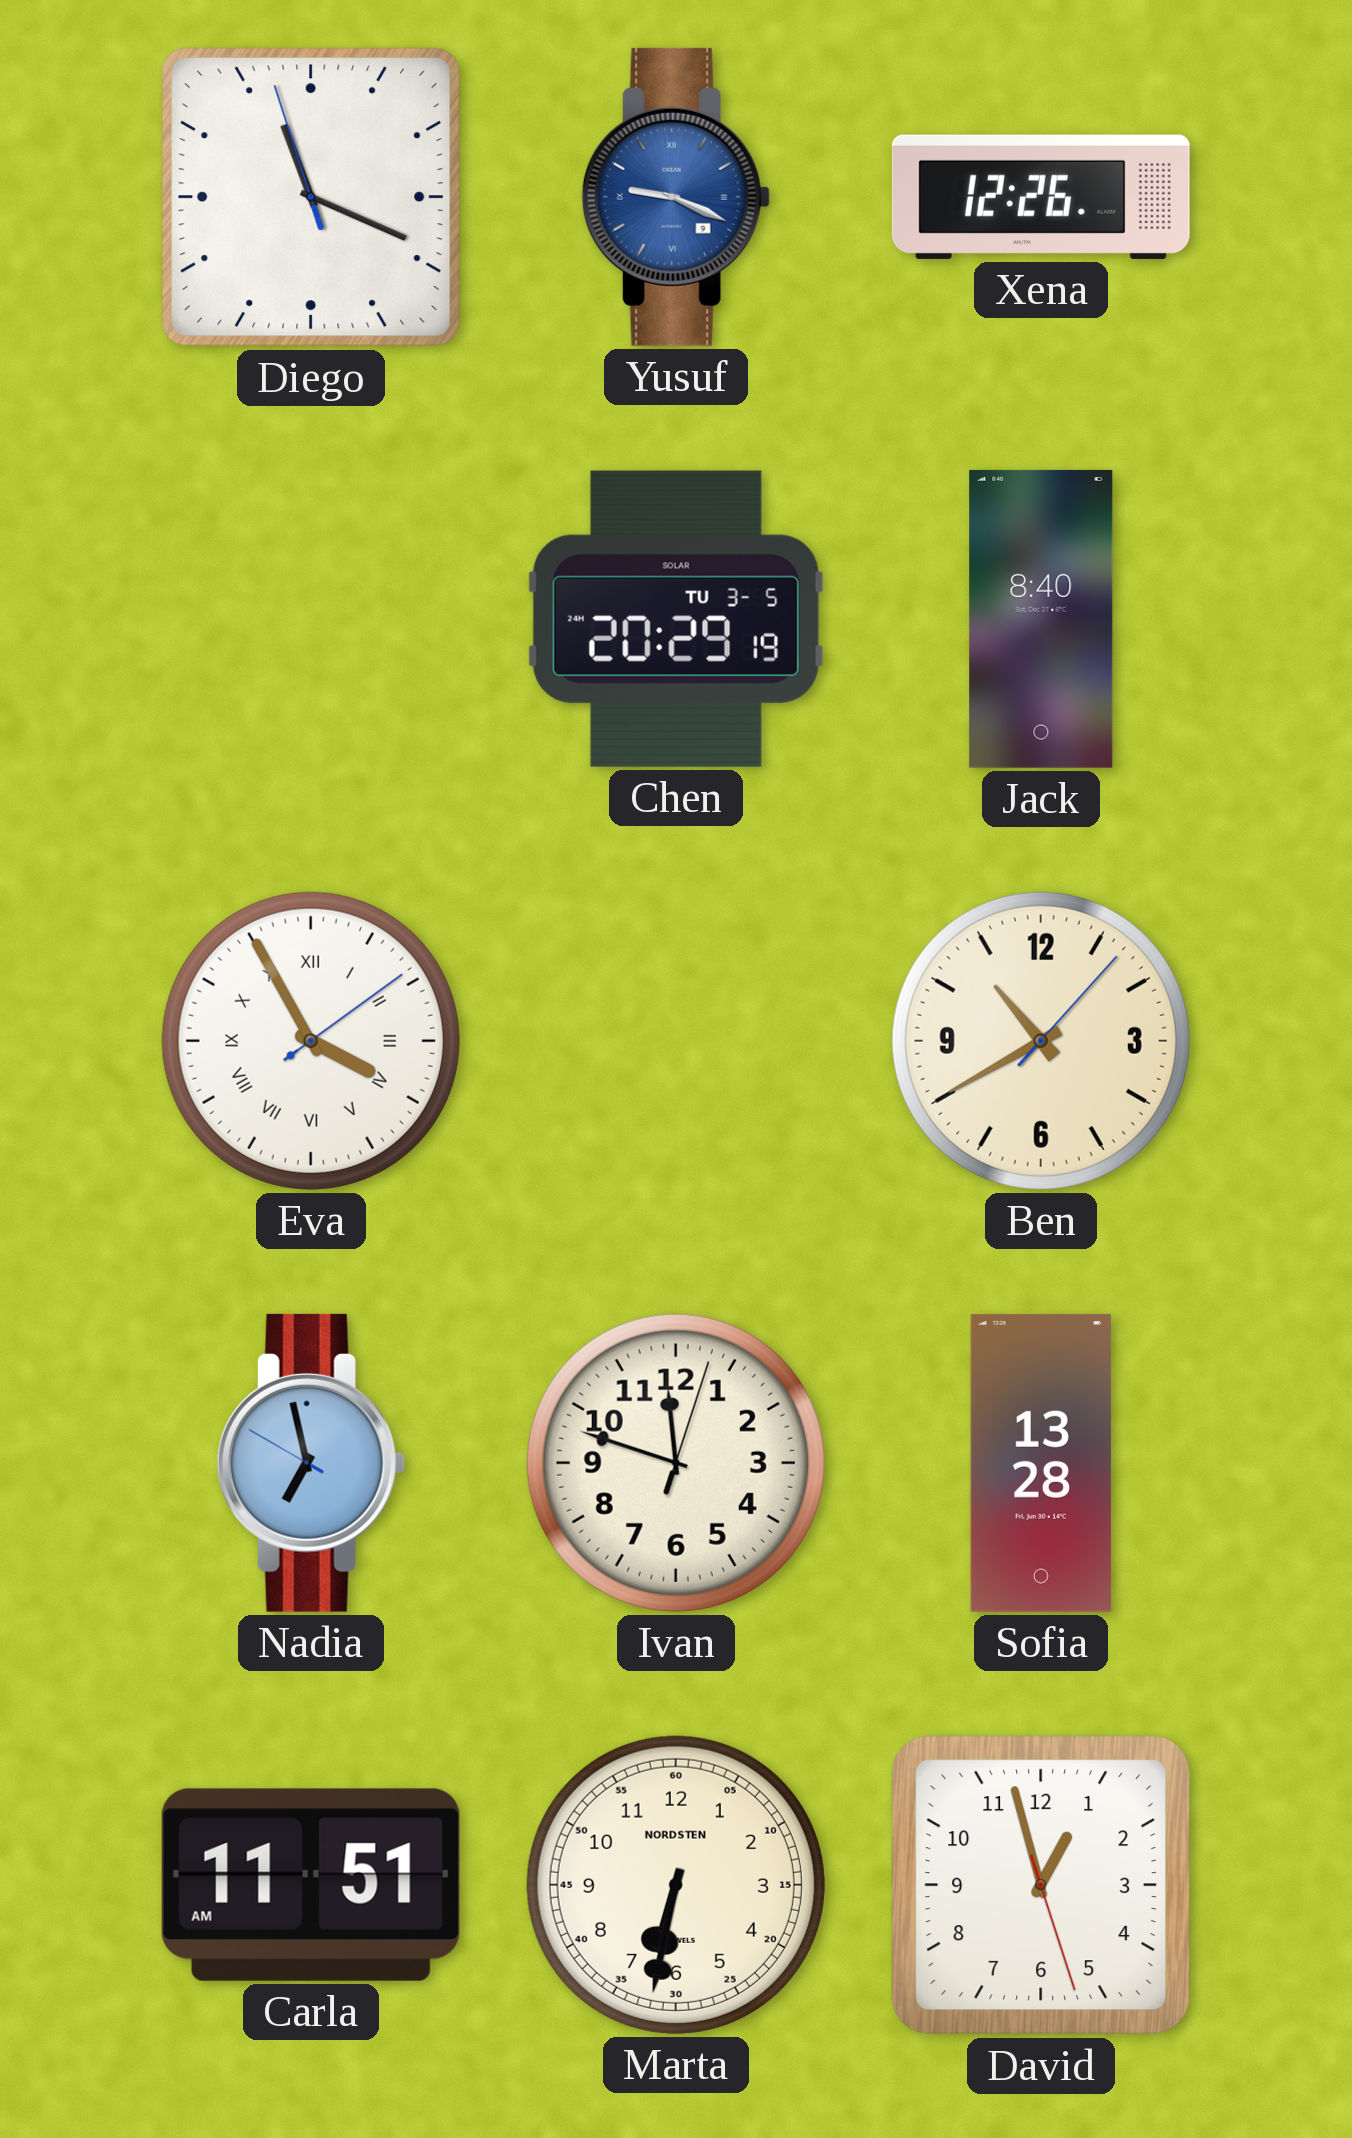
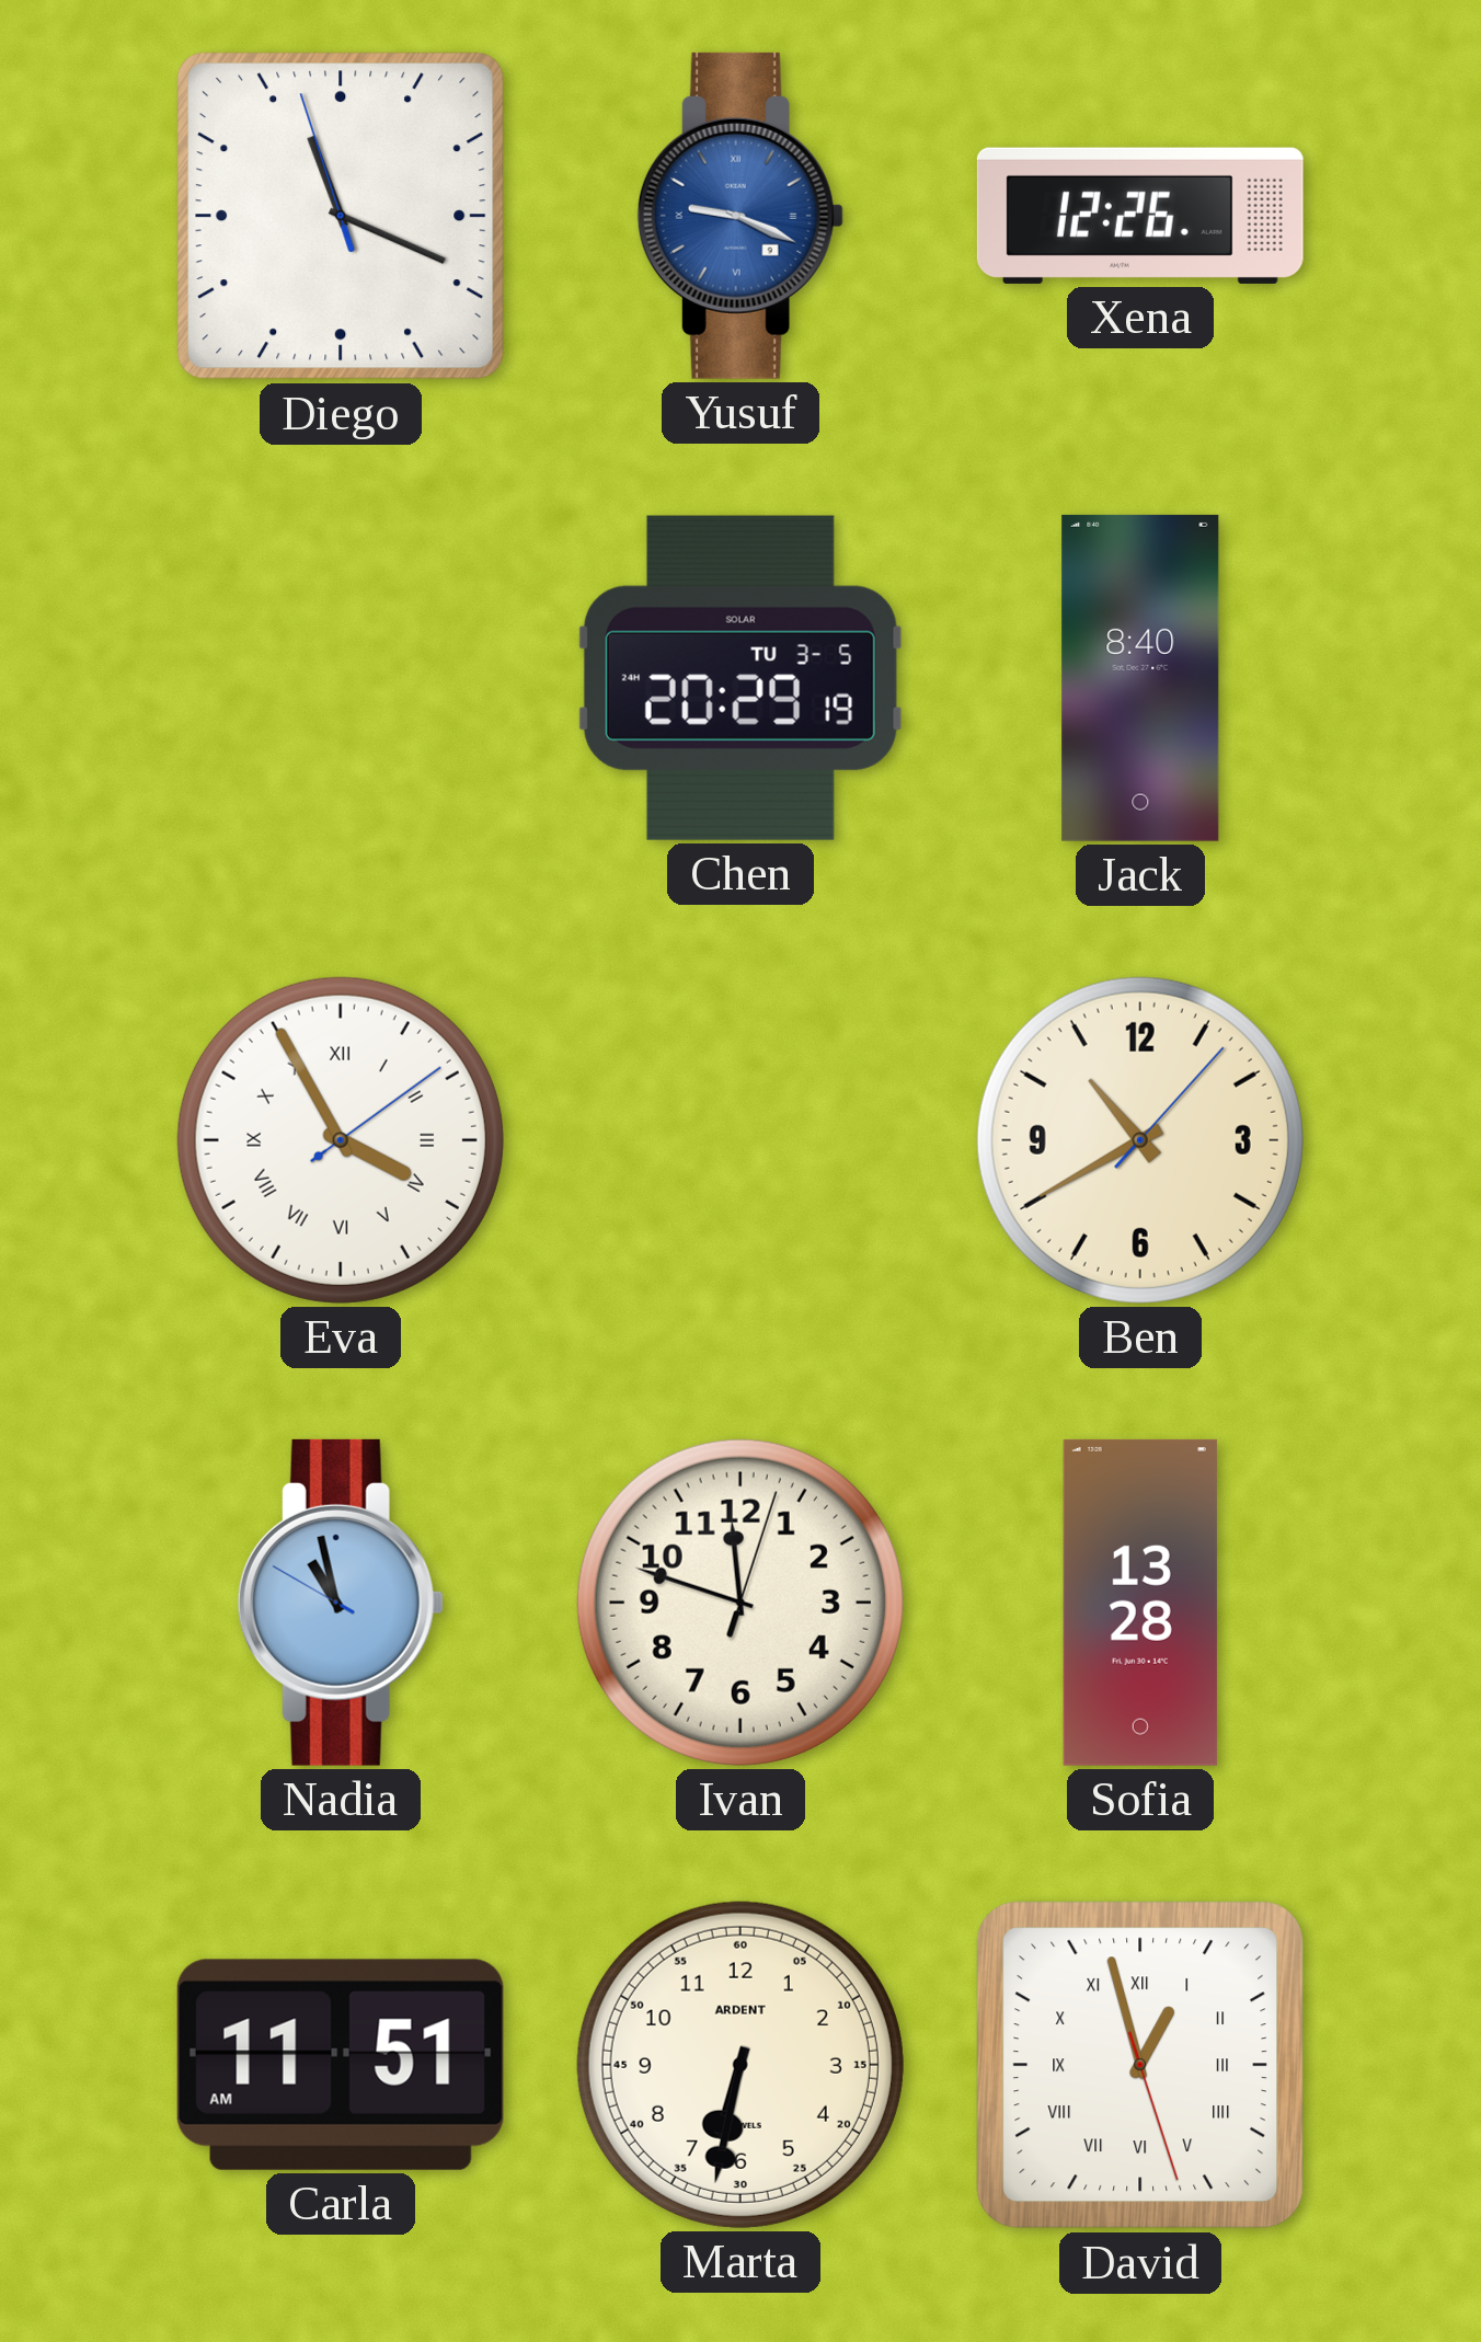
Nadia: 6:57 -> 10:57
Marta brand: NORDSTEN -> ARDENT
David numerals: Arabic -> Roman
